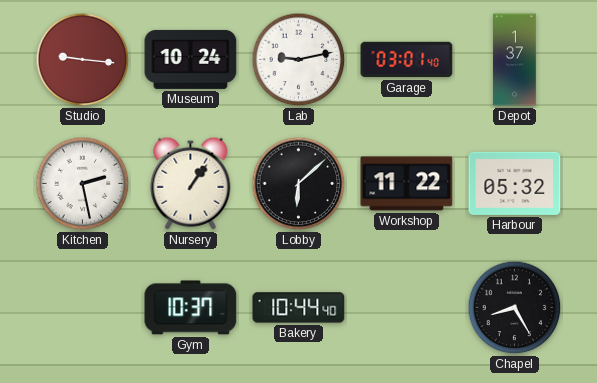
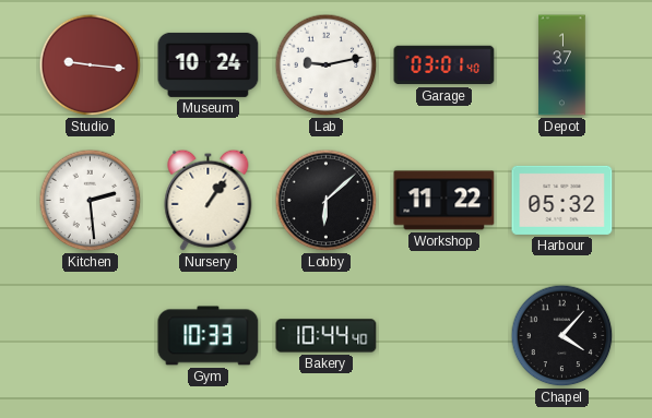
Kitchen: 2:28 -> 2:29
Gym: 10:37 -> 10:33
Chapel: 8:25 -> 4:07
